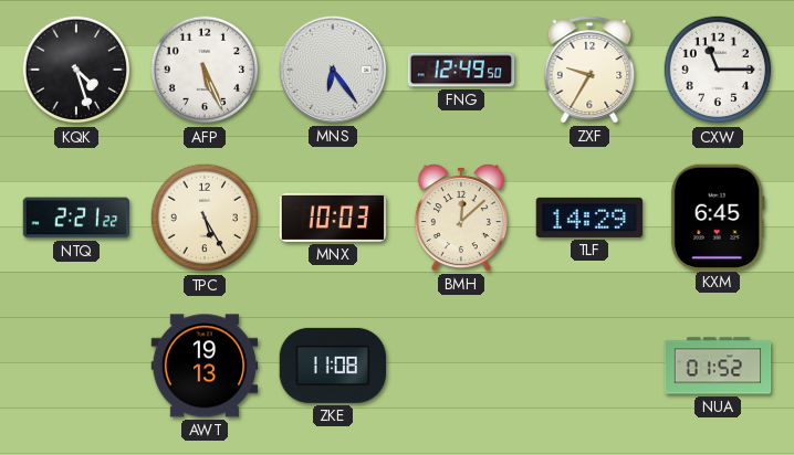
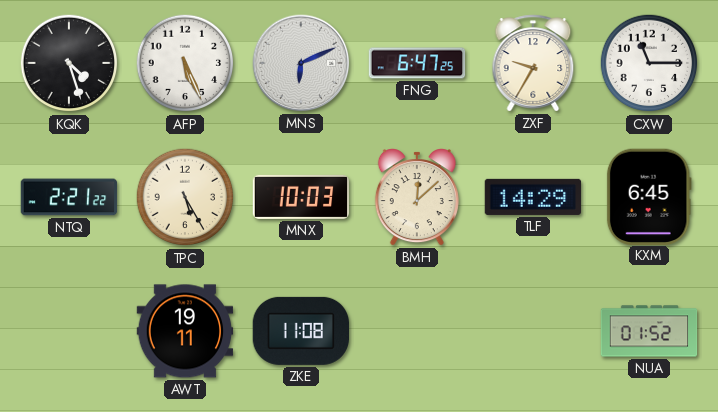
MNS: 6:24 -> 6:11
FNG: 12:49 -> 6:47
AWT: 19:13 -> 19:11
